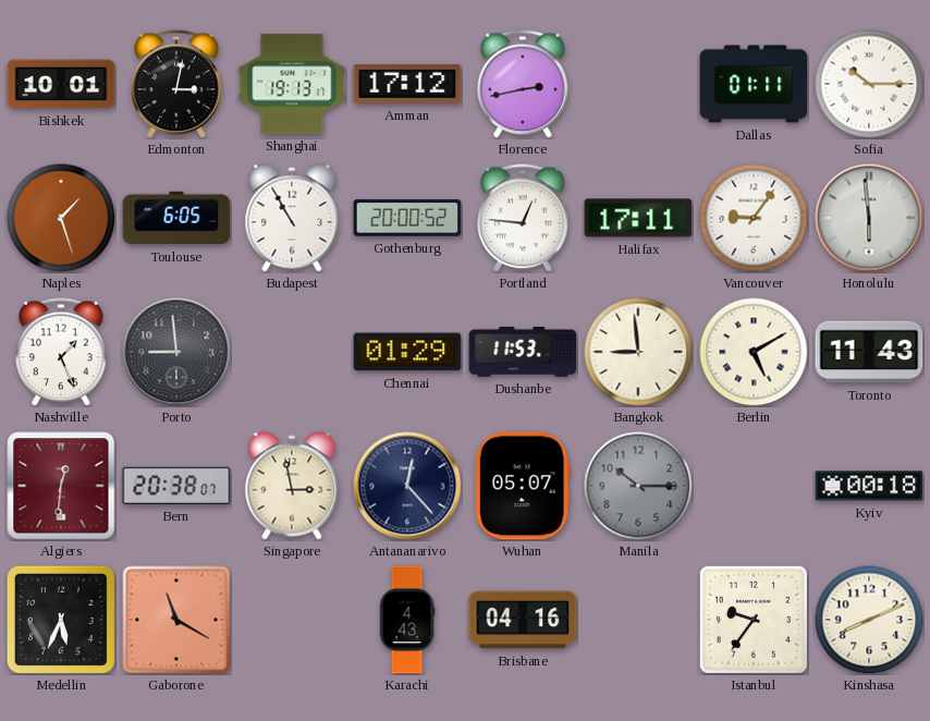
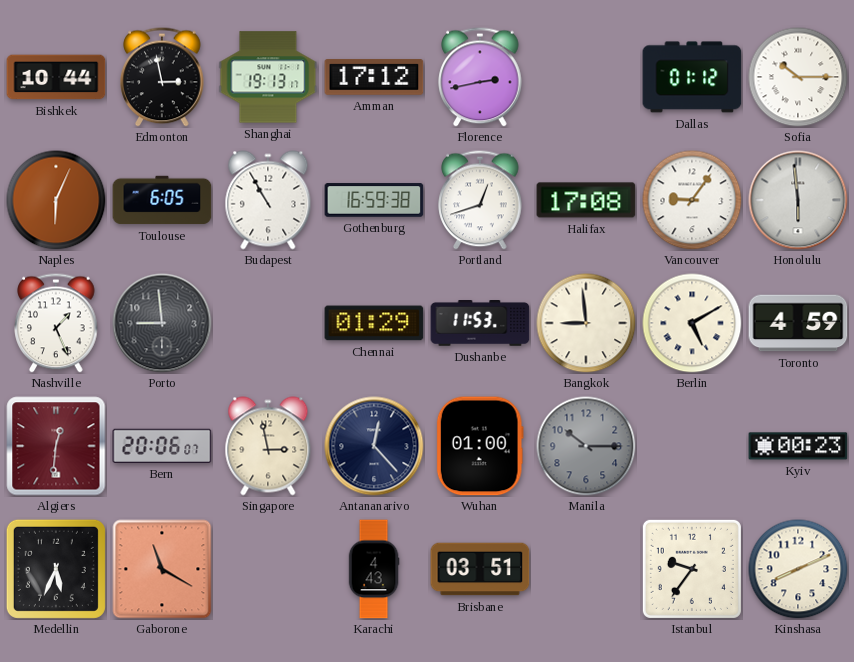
Bishkek: 10:01 -> 10:44
Edmonton: 3:02 -> 2:58
Dallas: 01:11 -> 01:12
Naples: 1:27 -> 6:04
Gothenburg: 20:00 -> 16:59
Portland: 12:46 -> 12:42
Halifax: 17:11 -> 17:08
Toronto: 11:43 -> 4:59
Bern: 20:38 -> 20:06
Wuhan: 05:07 -> 01:00
Kyiv: 00:18 -> 00:23
Brisbane: 04:16 -> 03:51
